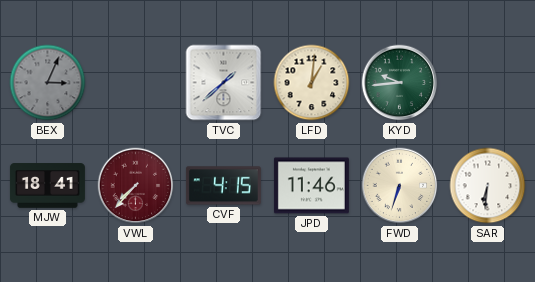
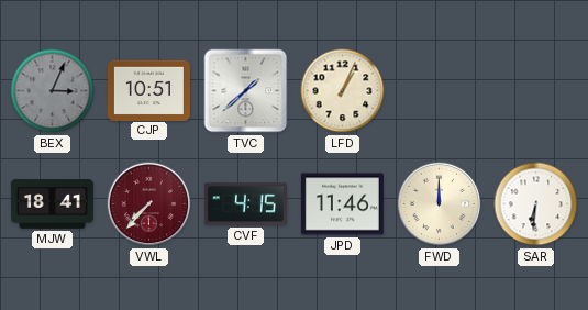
CJP: none -> 10:51
LFD: 1:01 -> 1:04
KYD: 9:44 -> none
FWD: 6:33 -> 12:00
